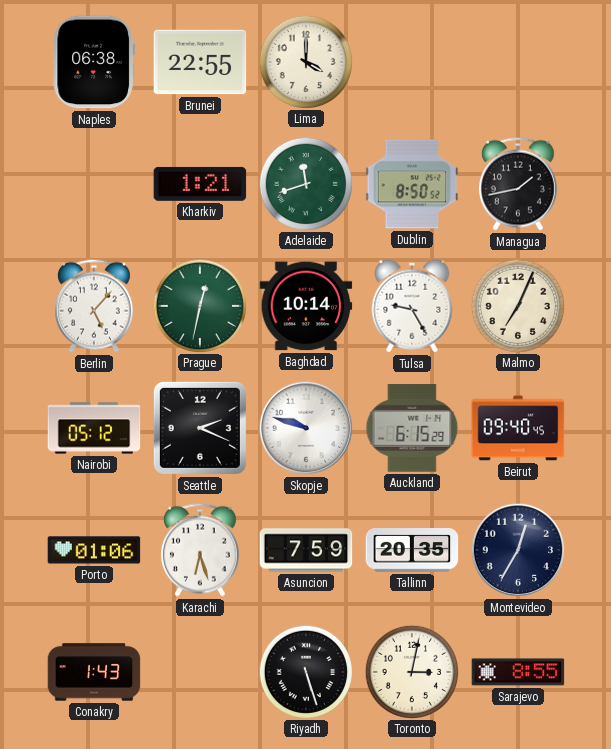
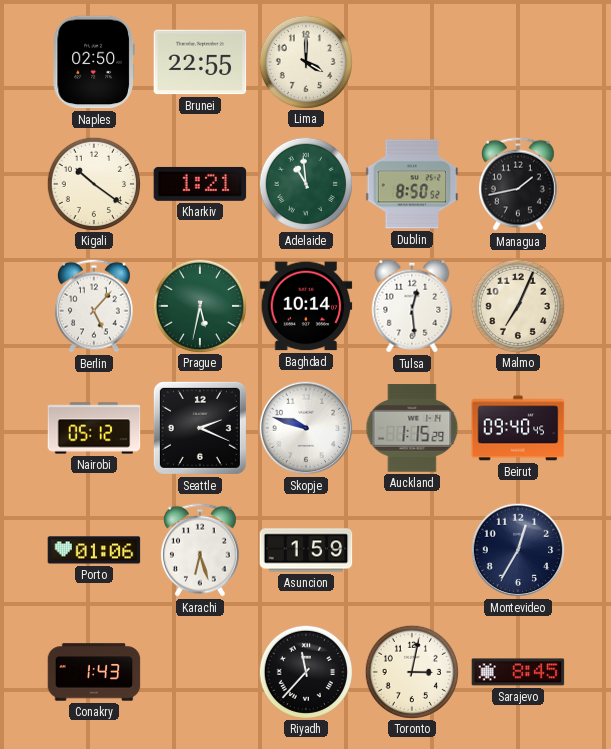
Naples: 06:38 -> 02:50
Kigali: none -> 10:21
Adelaide: 11:42 -> 10:59
Prague: 12:32 -> 5:32
Tulsa: 9:25 -> 12:29
Auckland: 6:15 -> 1:15
Asuncion: 7:59 -> 1:59
Tallinn: 20:35 -> none
Riyadh: 5:27 -> 11:37
Sarajevo: 8:55 -> 8:45
